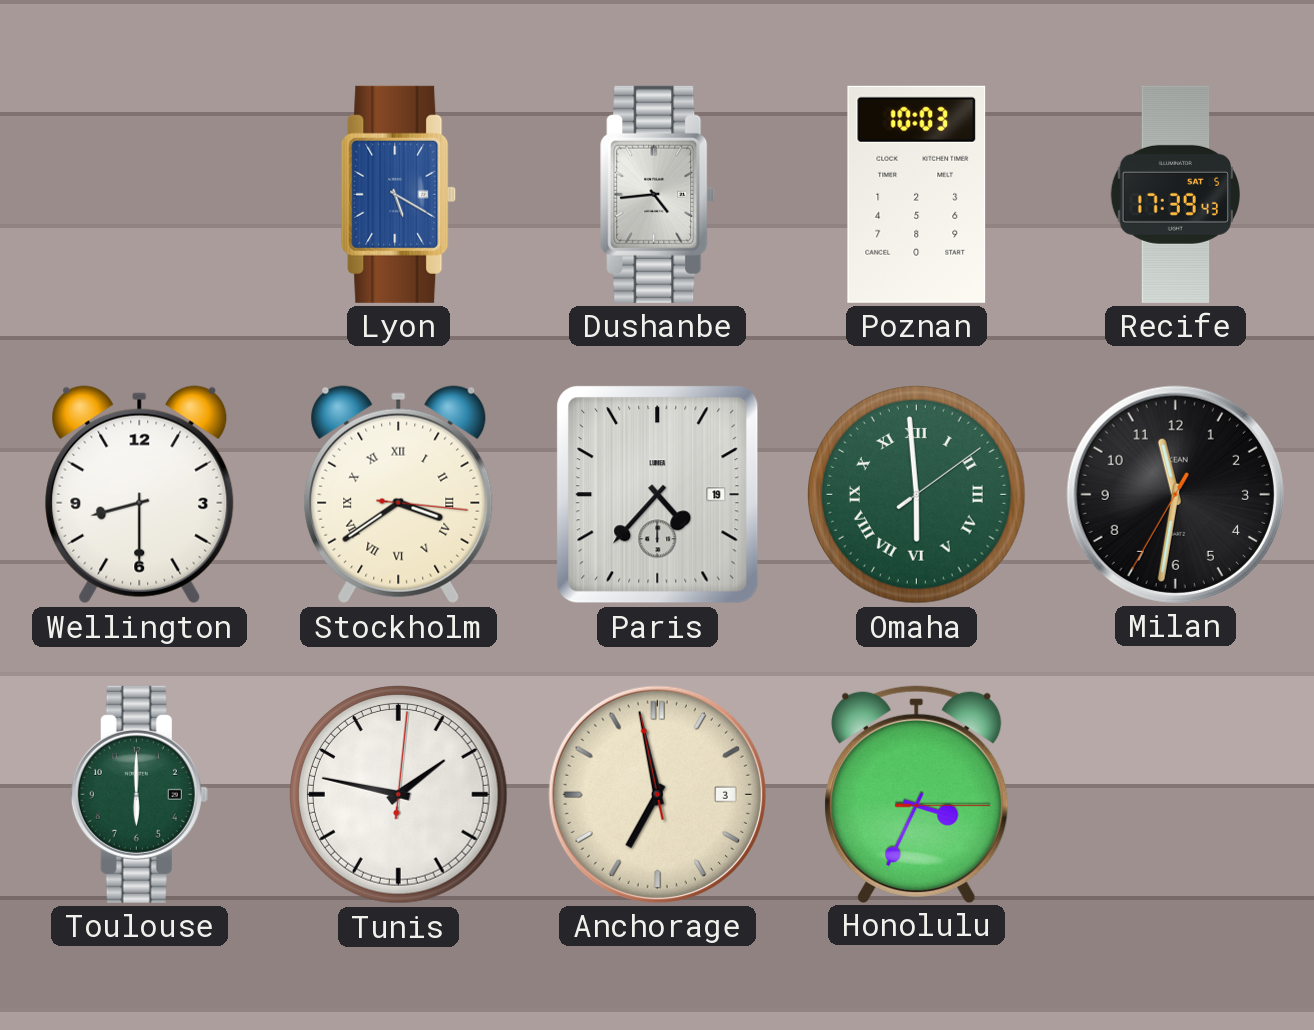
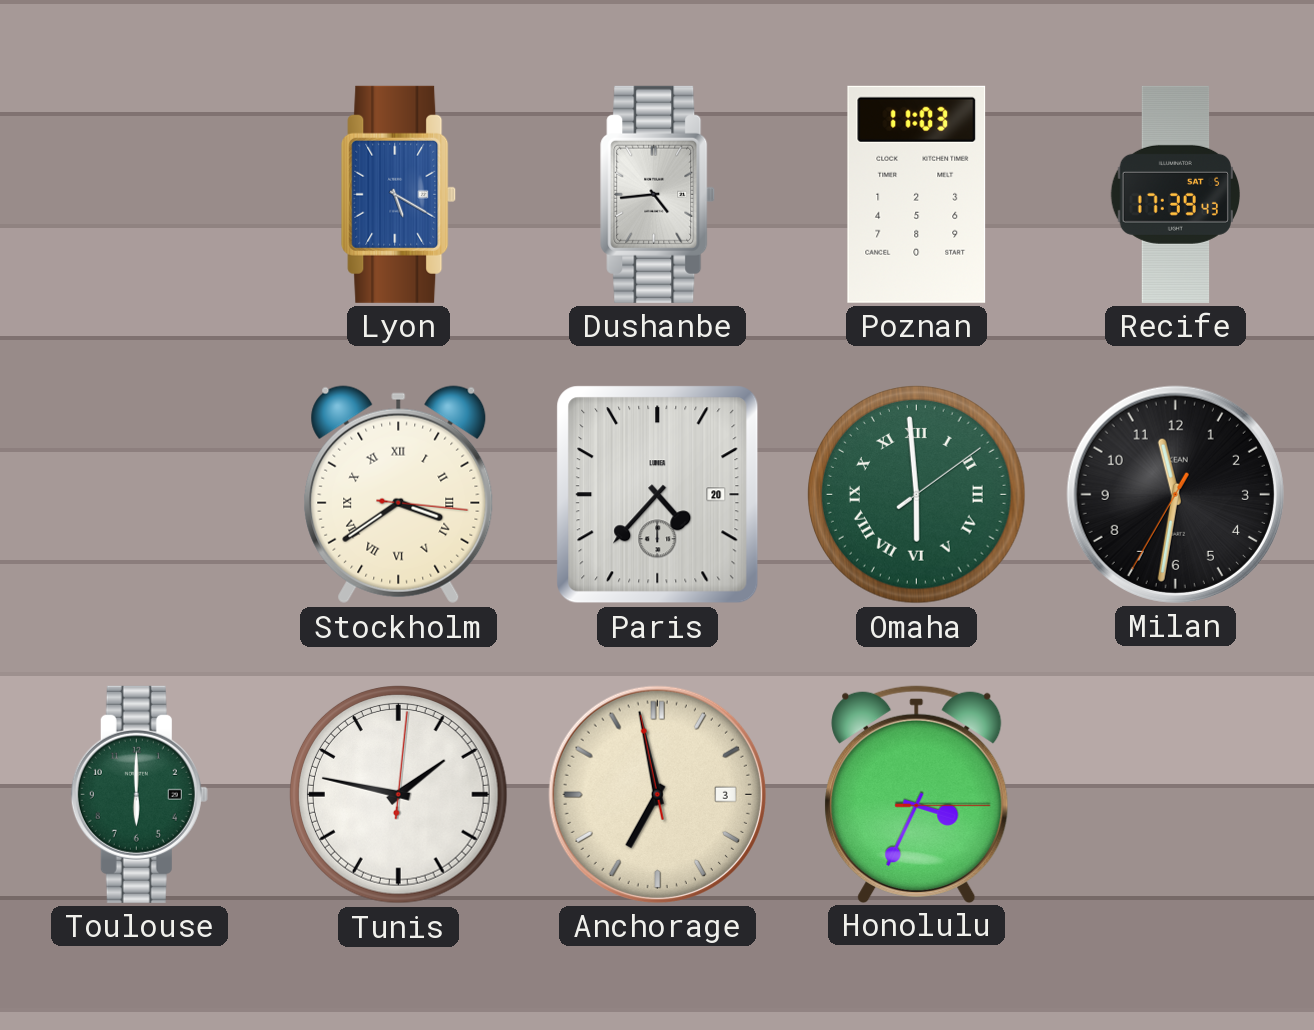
Poznan: 10:03 -> 11:03
Wellington: 8:30 -> none
Paris date: 19 -> 20
